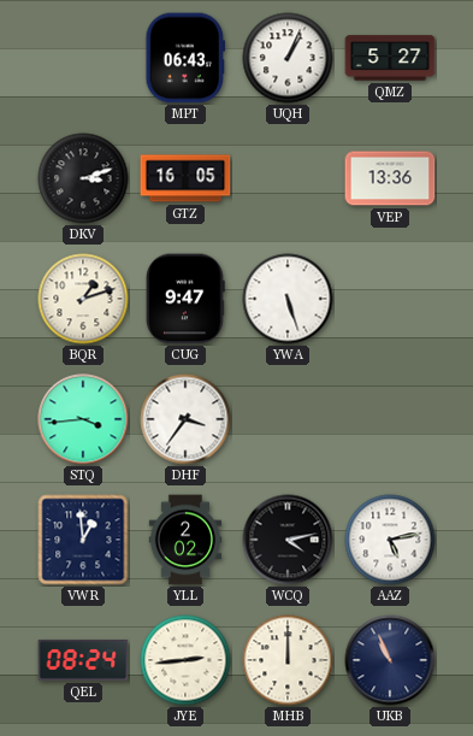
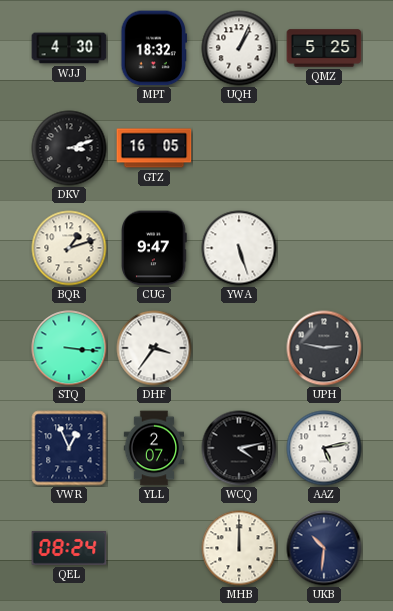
WJJ: none -> 4:30
MPT: 06:43 -> 18:32
QMZ: 5:27 -> 5:25
VEP: 13:36 -> none
STQ: 3:44 -> 3:16
UPH: none -> 2:47
VWR: 12:59 -> 12:56
YLL: 2:02 -> 2:07
JYE: 2:44 -> none
UKB: 10:56 -> 10:31
